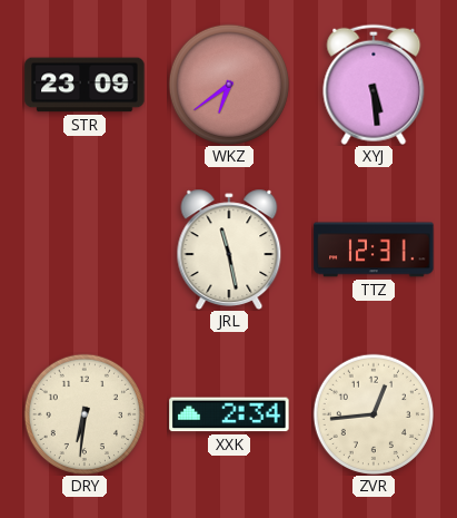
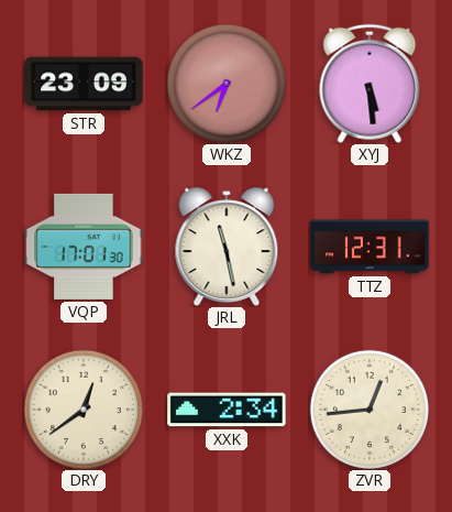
VQP: none -> 17:01
DRY: 6:31 -> 12:39
